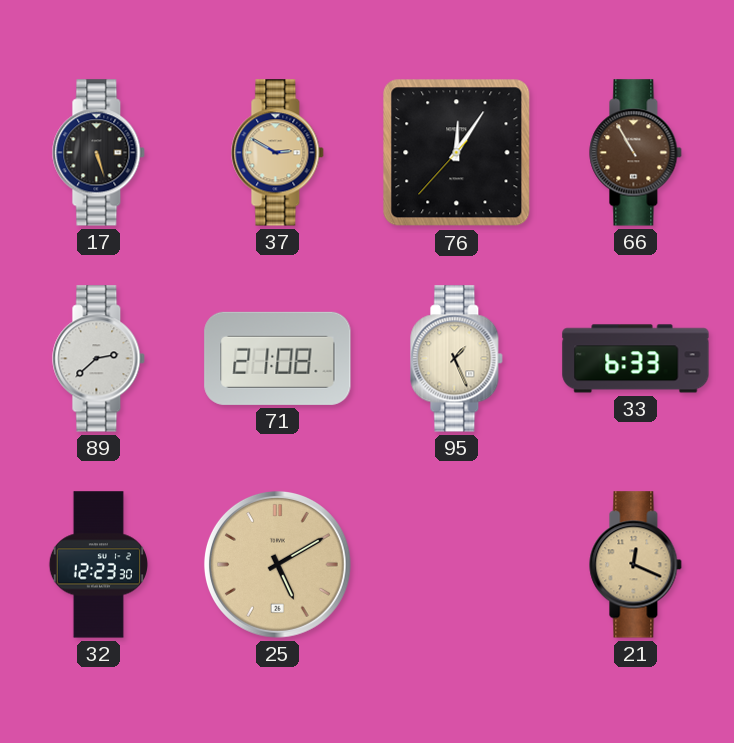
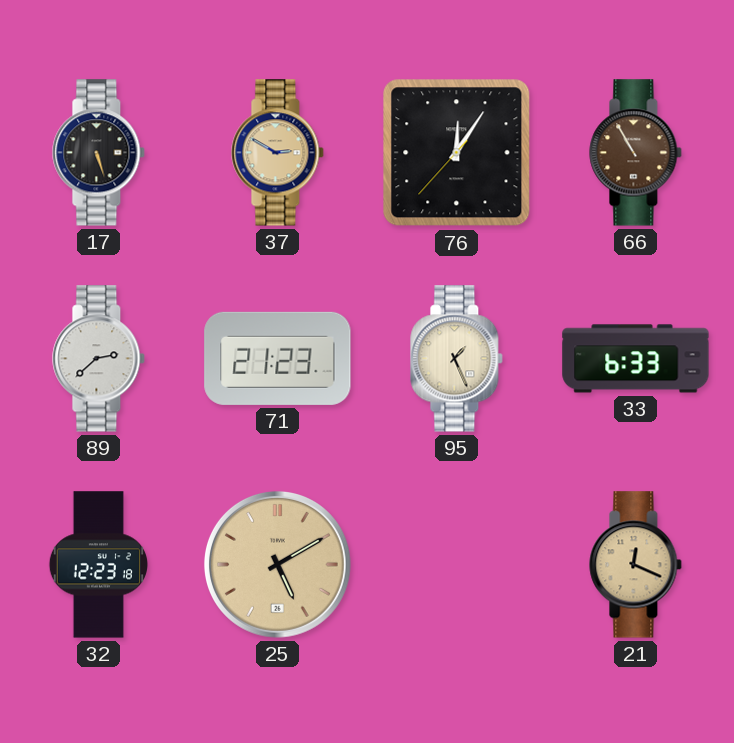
71: 21:08 -> 21:23
32: 12:23:30 -> 12:23:18
